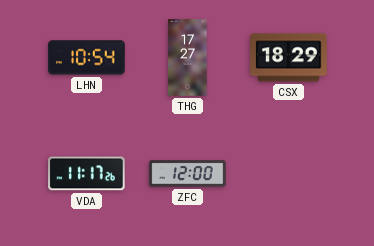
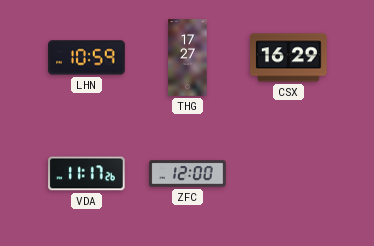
LHN: 10:54 -> 10:59
CSX: 18:29 -> 16:29
